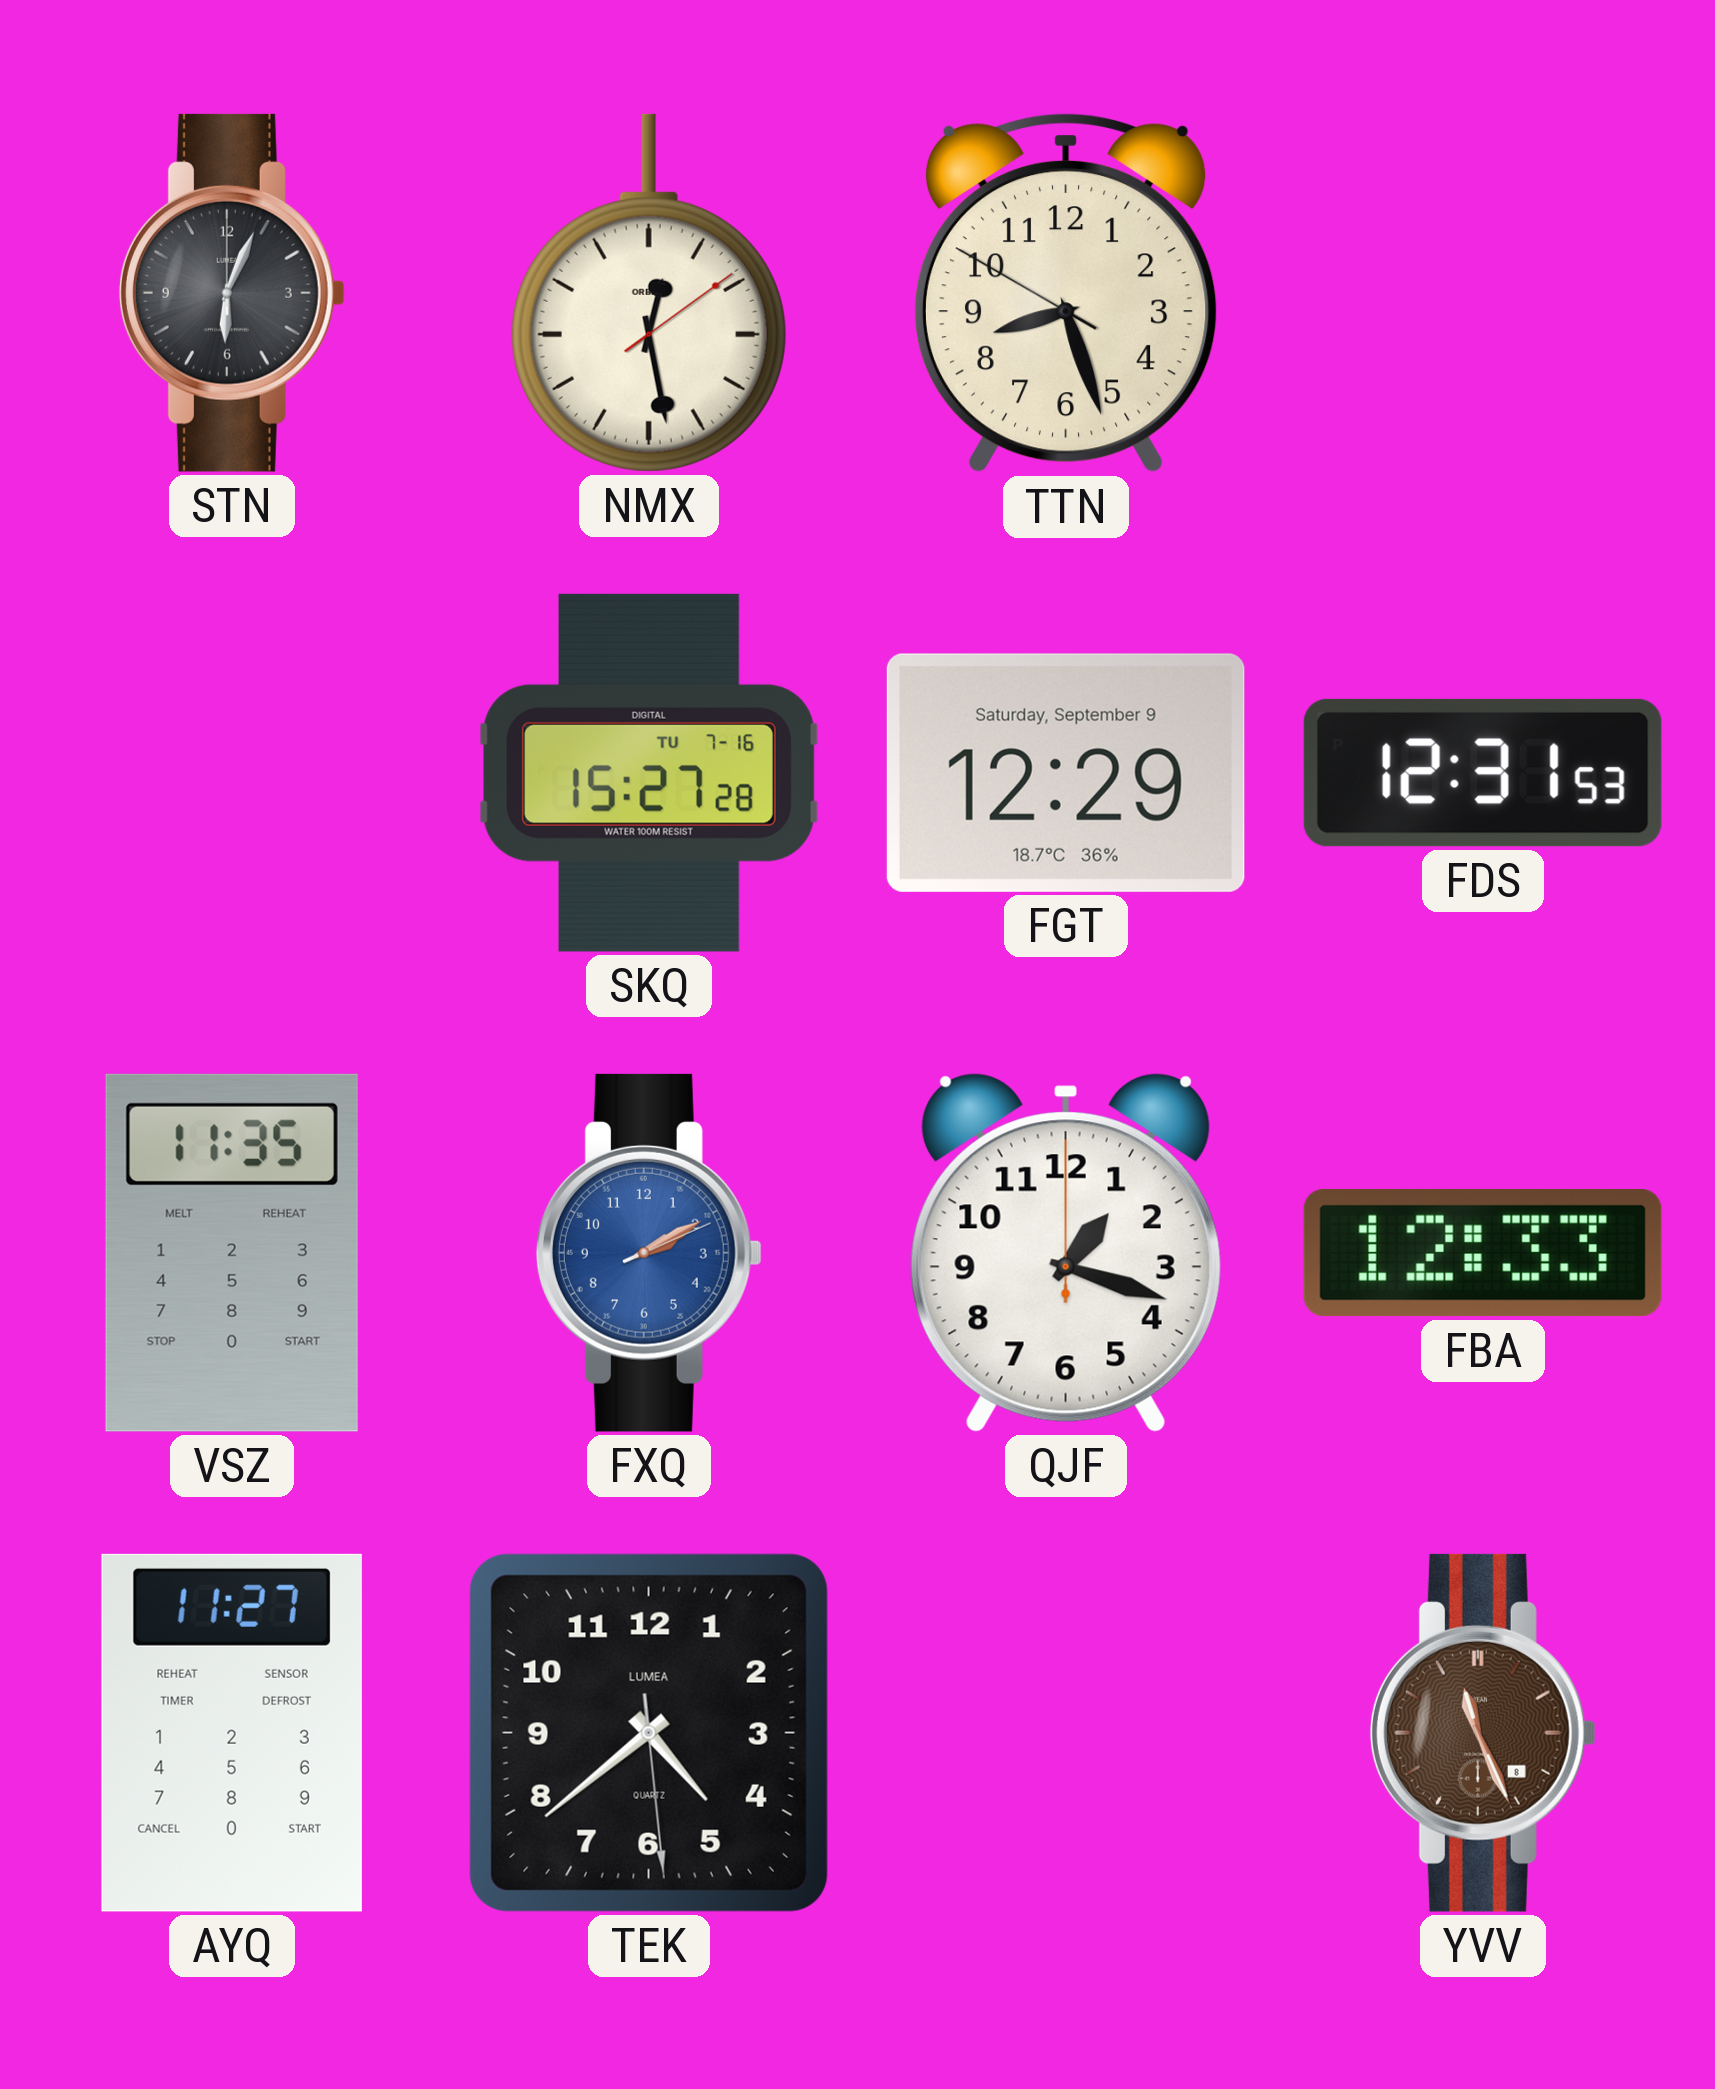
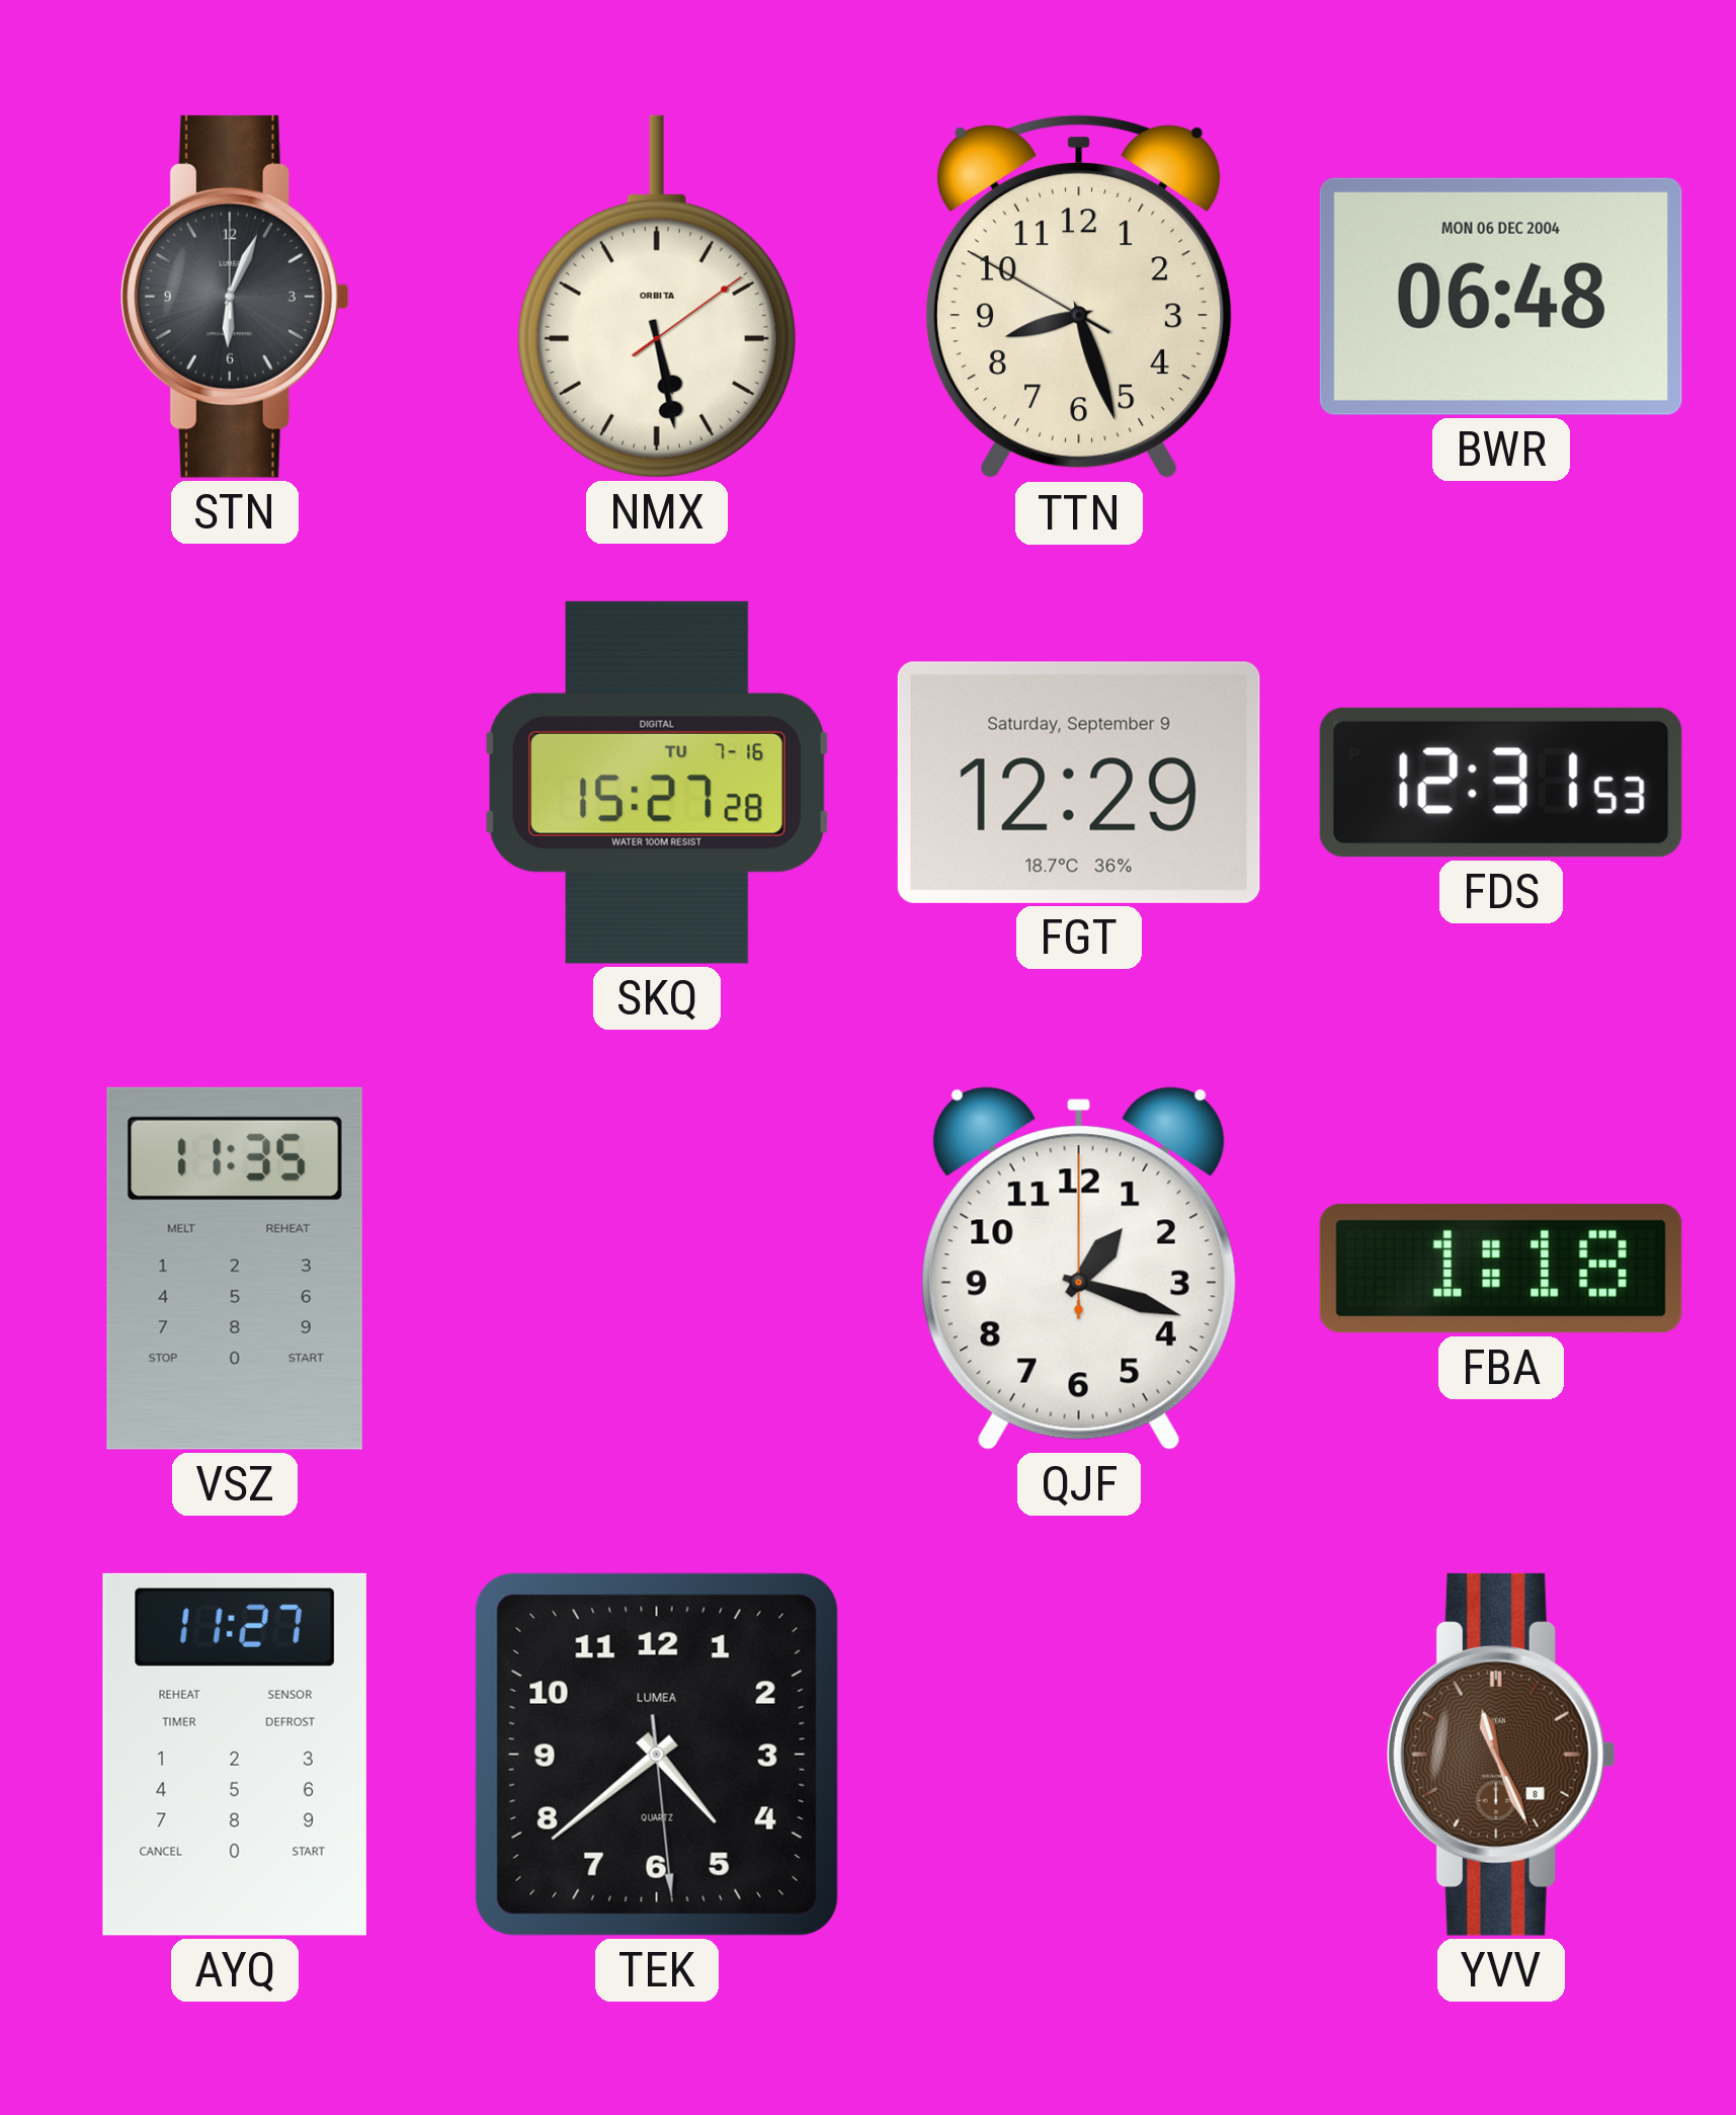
NMX: 12:28 -> 5:28
BWR: none -> 06:48
FXQ: 2:10 -> none
FBA: 12:33 -> 1:18
